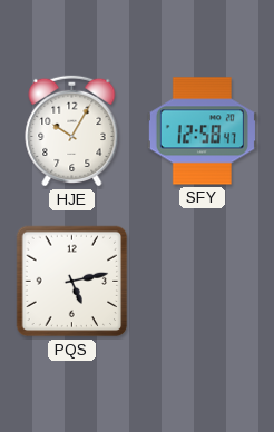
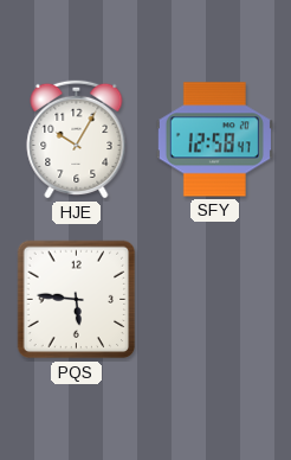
PQS: 5:13 -> 5:46
